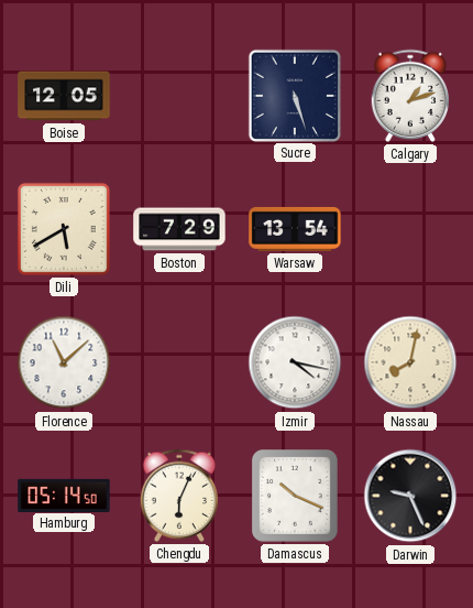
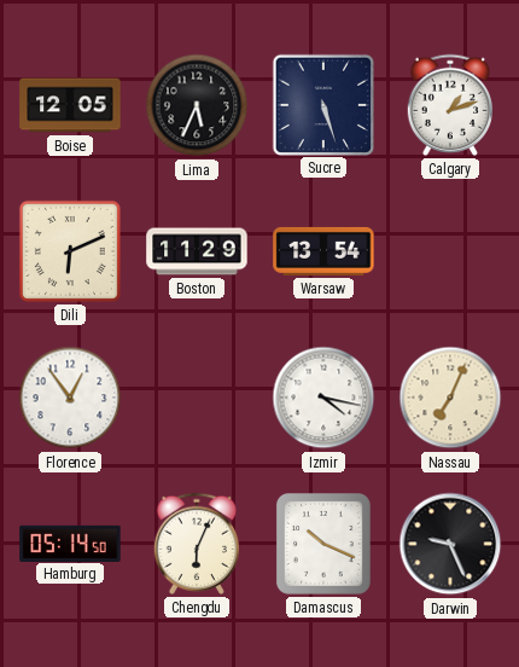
Lima: none -> 5:34
Dili: 5:40 -> 6:11
Boston: 7:29 -> 11:29
Florence: 11:08 -> 12:54
Nassau: 8:02 -> 7:04
